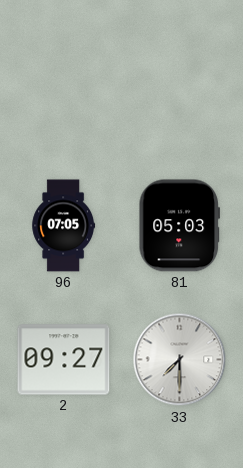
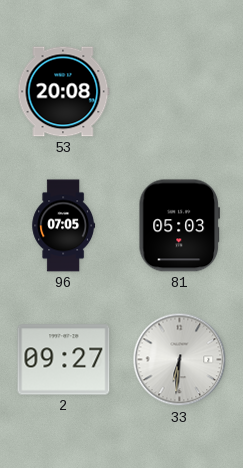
53: none -> 20:08
33: 7:30 -> 6:31
